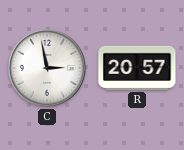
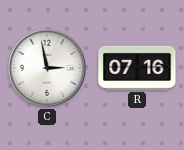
R: 20:57 -> 07:16
